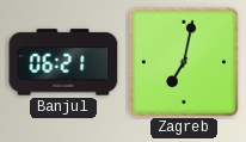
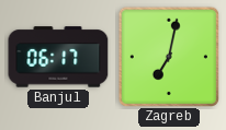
Banjul: 06:21 -> 06:17
